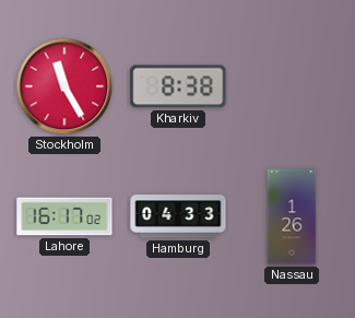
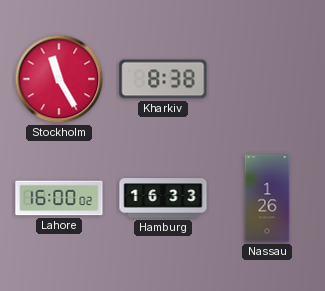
Lahore: 16:17 -> 16:00
Hamburg: 04:33 -> 16:33
